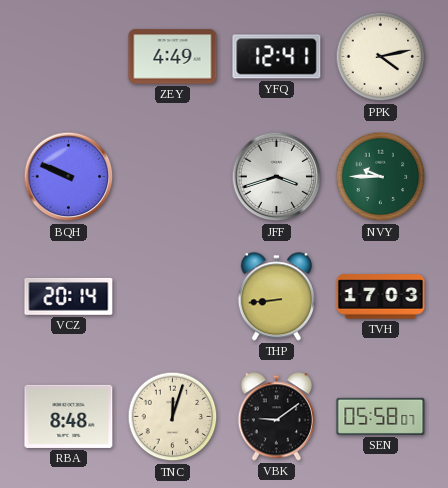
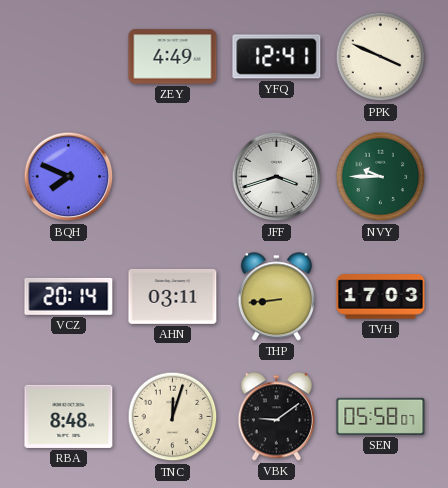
PPK: 4:13 -> 3:49
BQH: 9:49 -> 7:49
AHN: none -> 03:11
